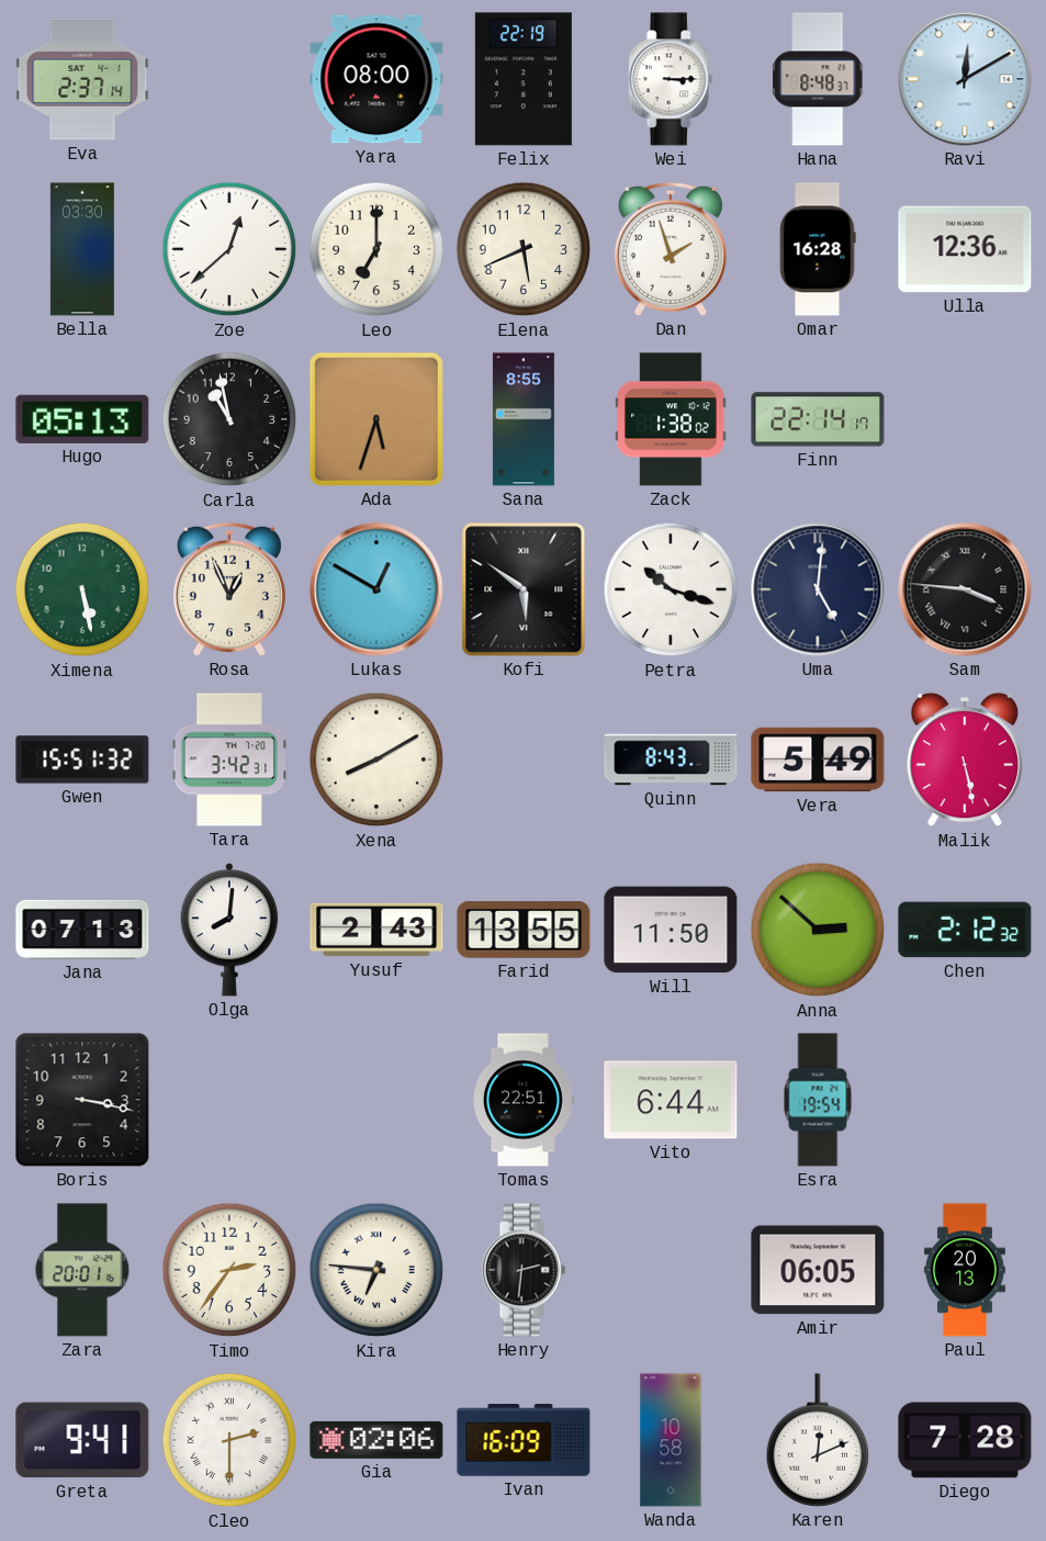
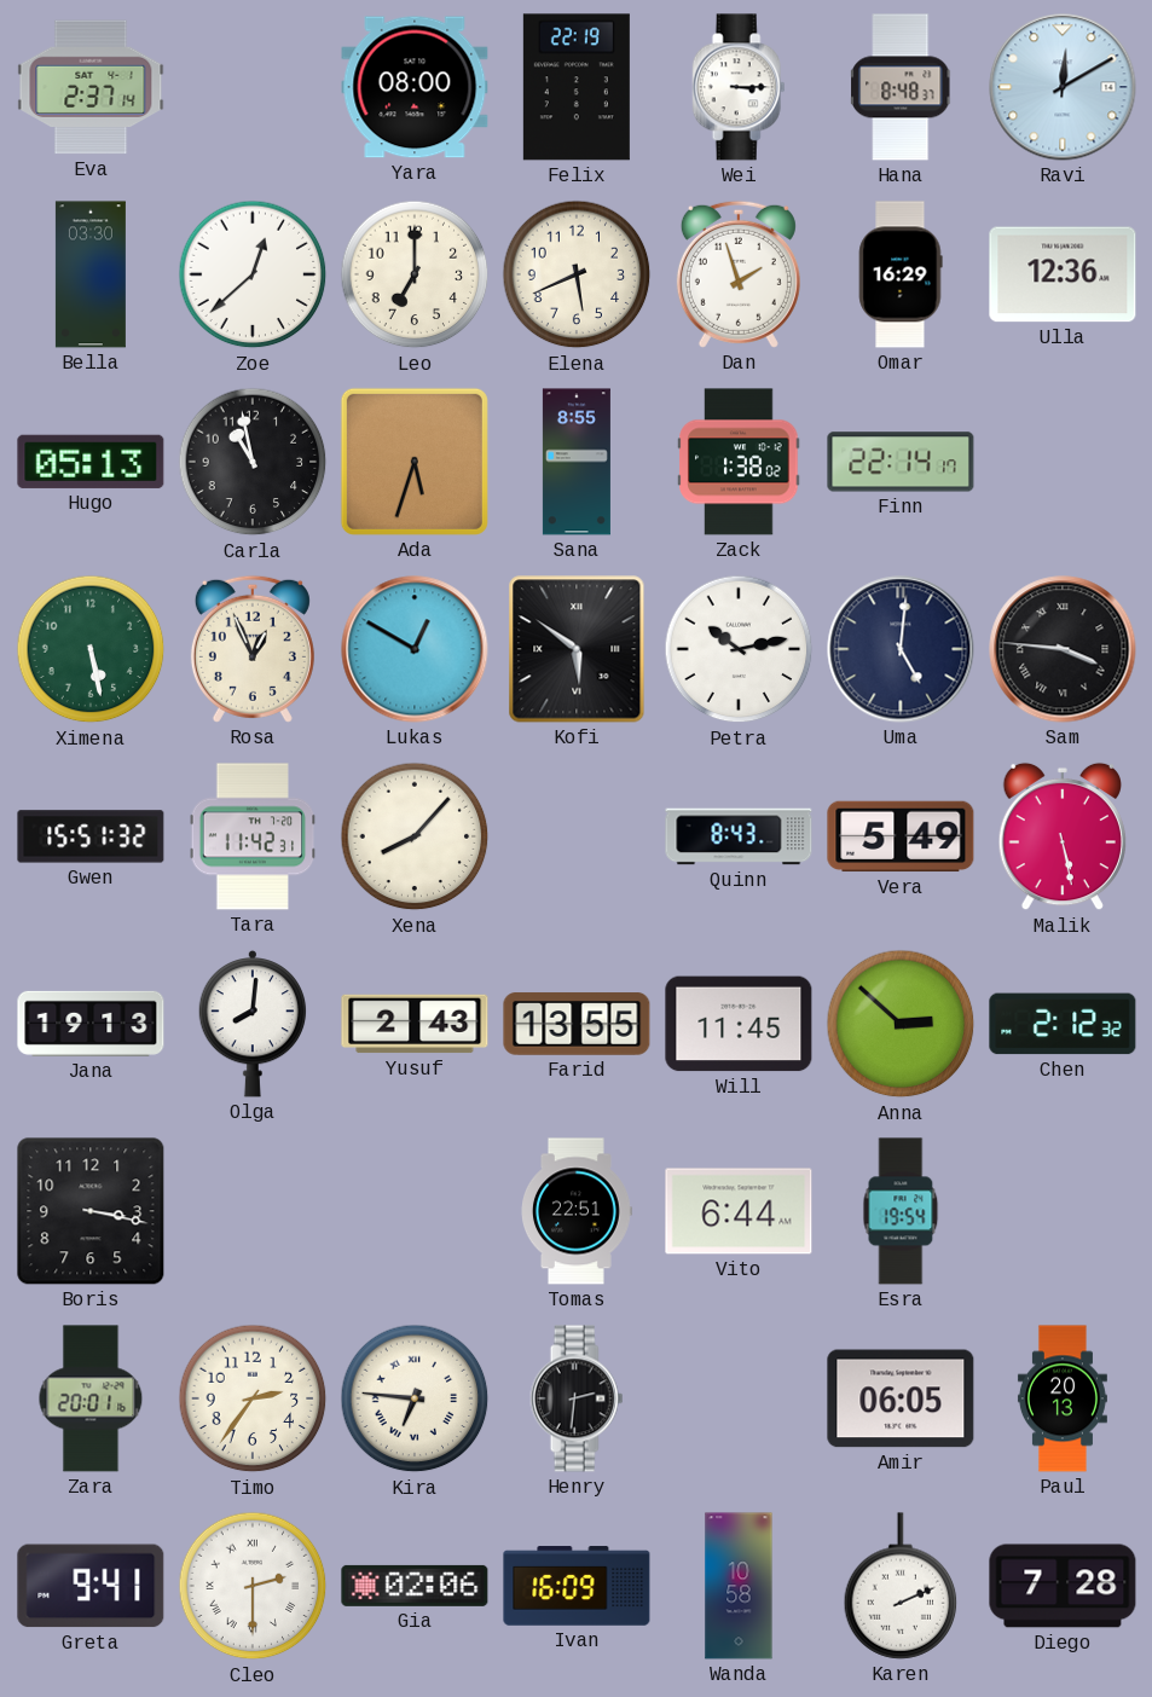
Omar: 16:28 -> 16:29
Petra: 10:18 -> 10:13
Tara: 3:42 -> 11:42
Xena: 8:10 -> 8:07
Jana: 07:13 -> 19:13
Will: 11:50 -> 11:45
Karen: 12:11 -> 2:11
